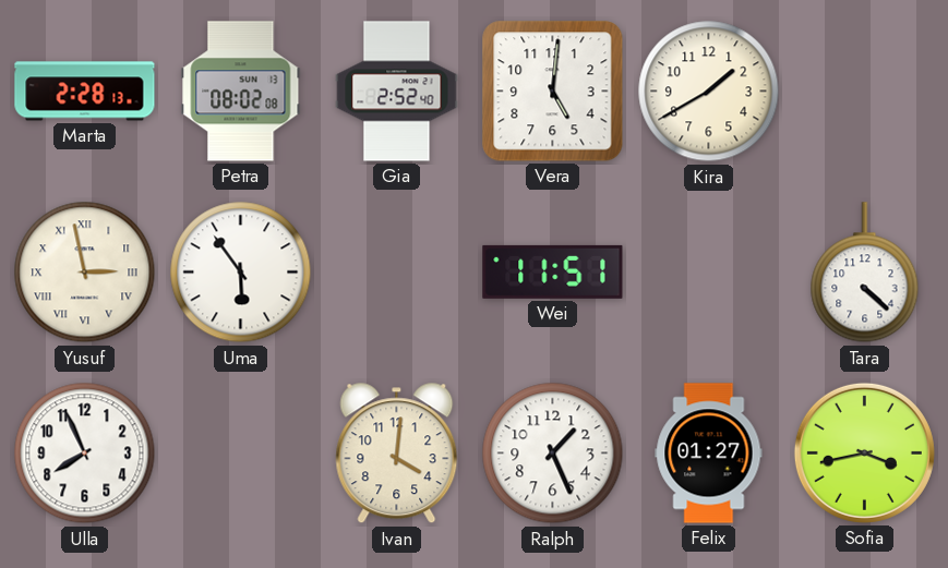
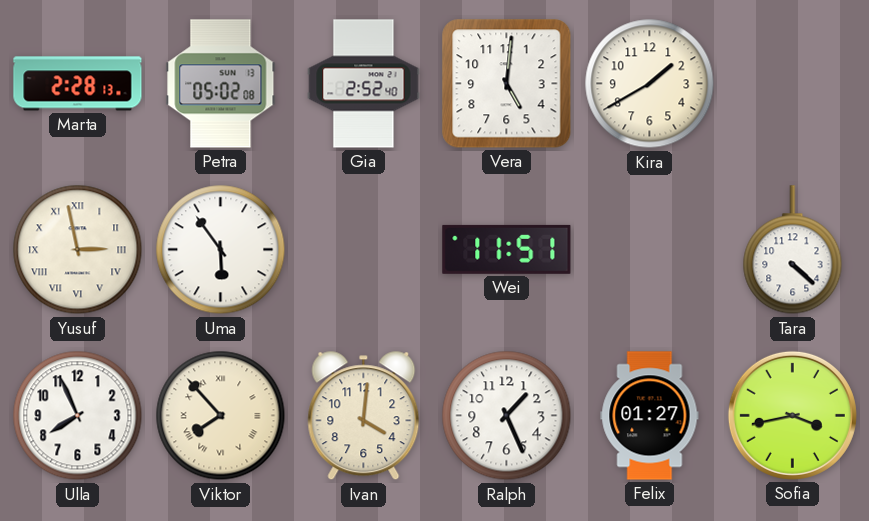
Petra: 08:02 -> 05:02
Viktor: none -> 7:53
